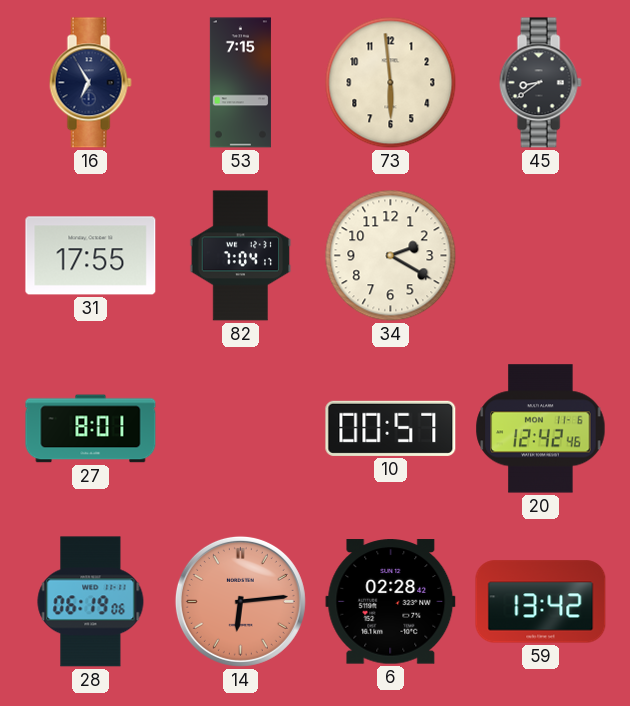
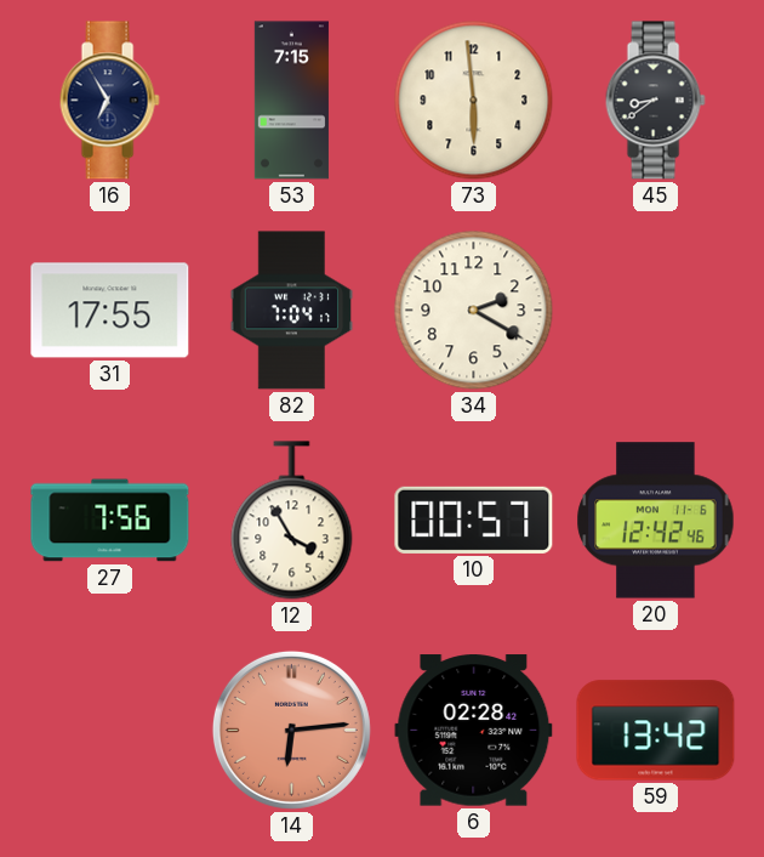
27: 8:01 -> 7:56
12: none -> 3:55
28: 06:19 -> none
